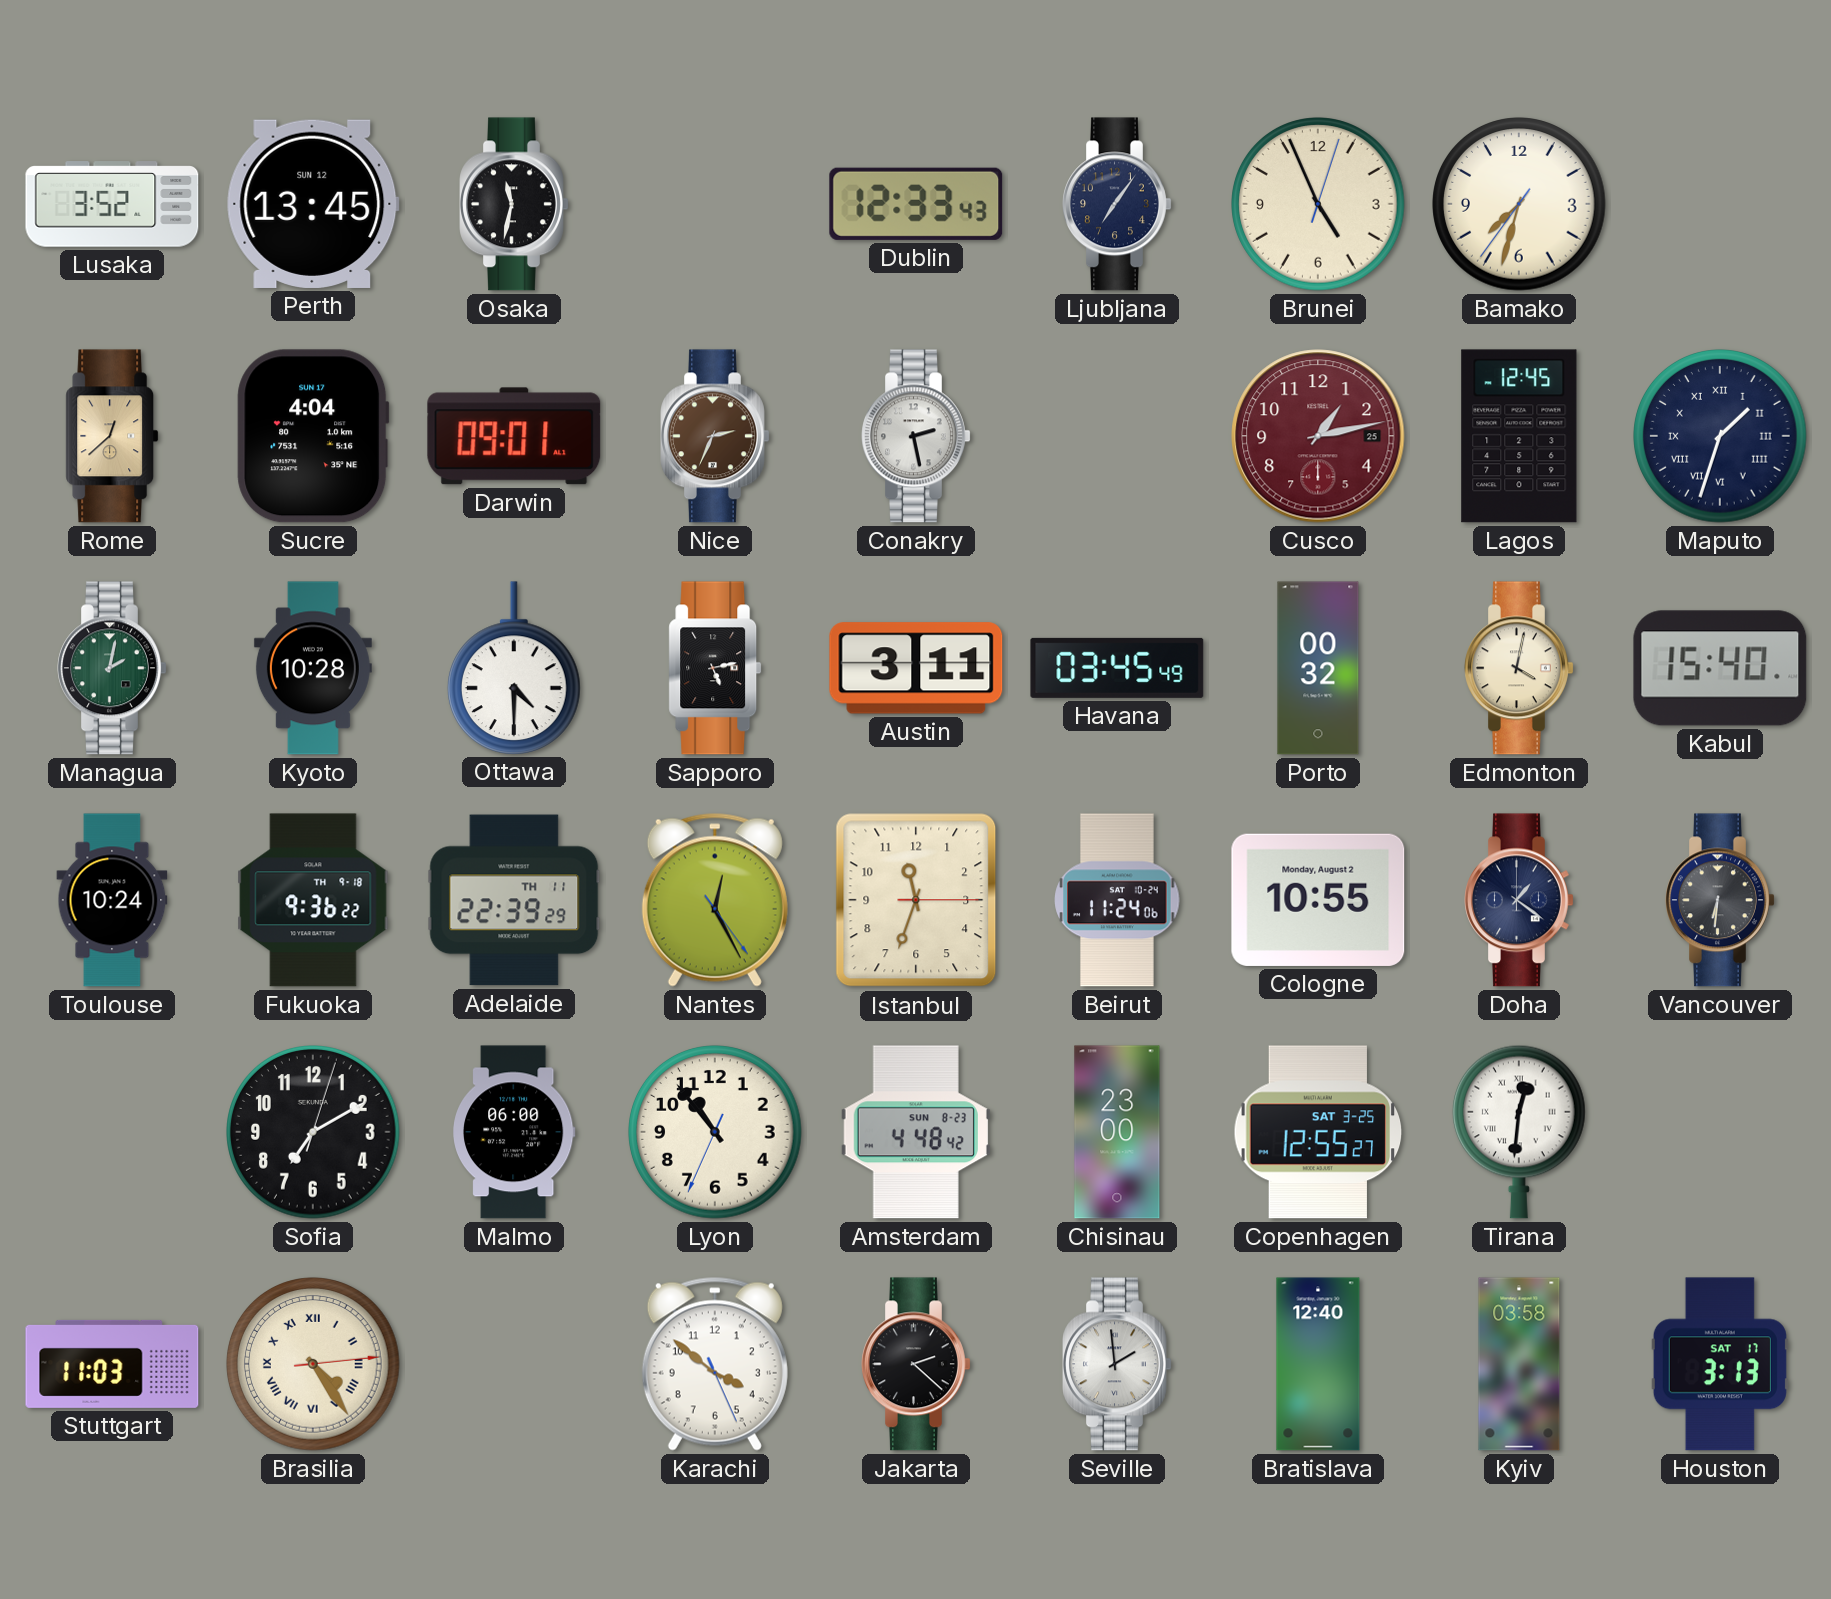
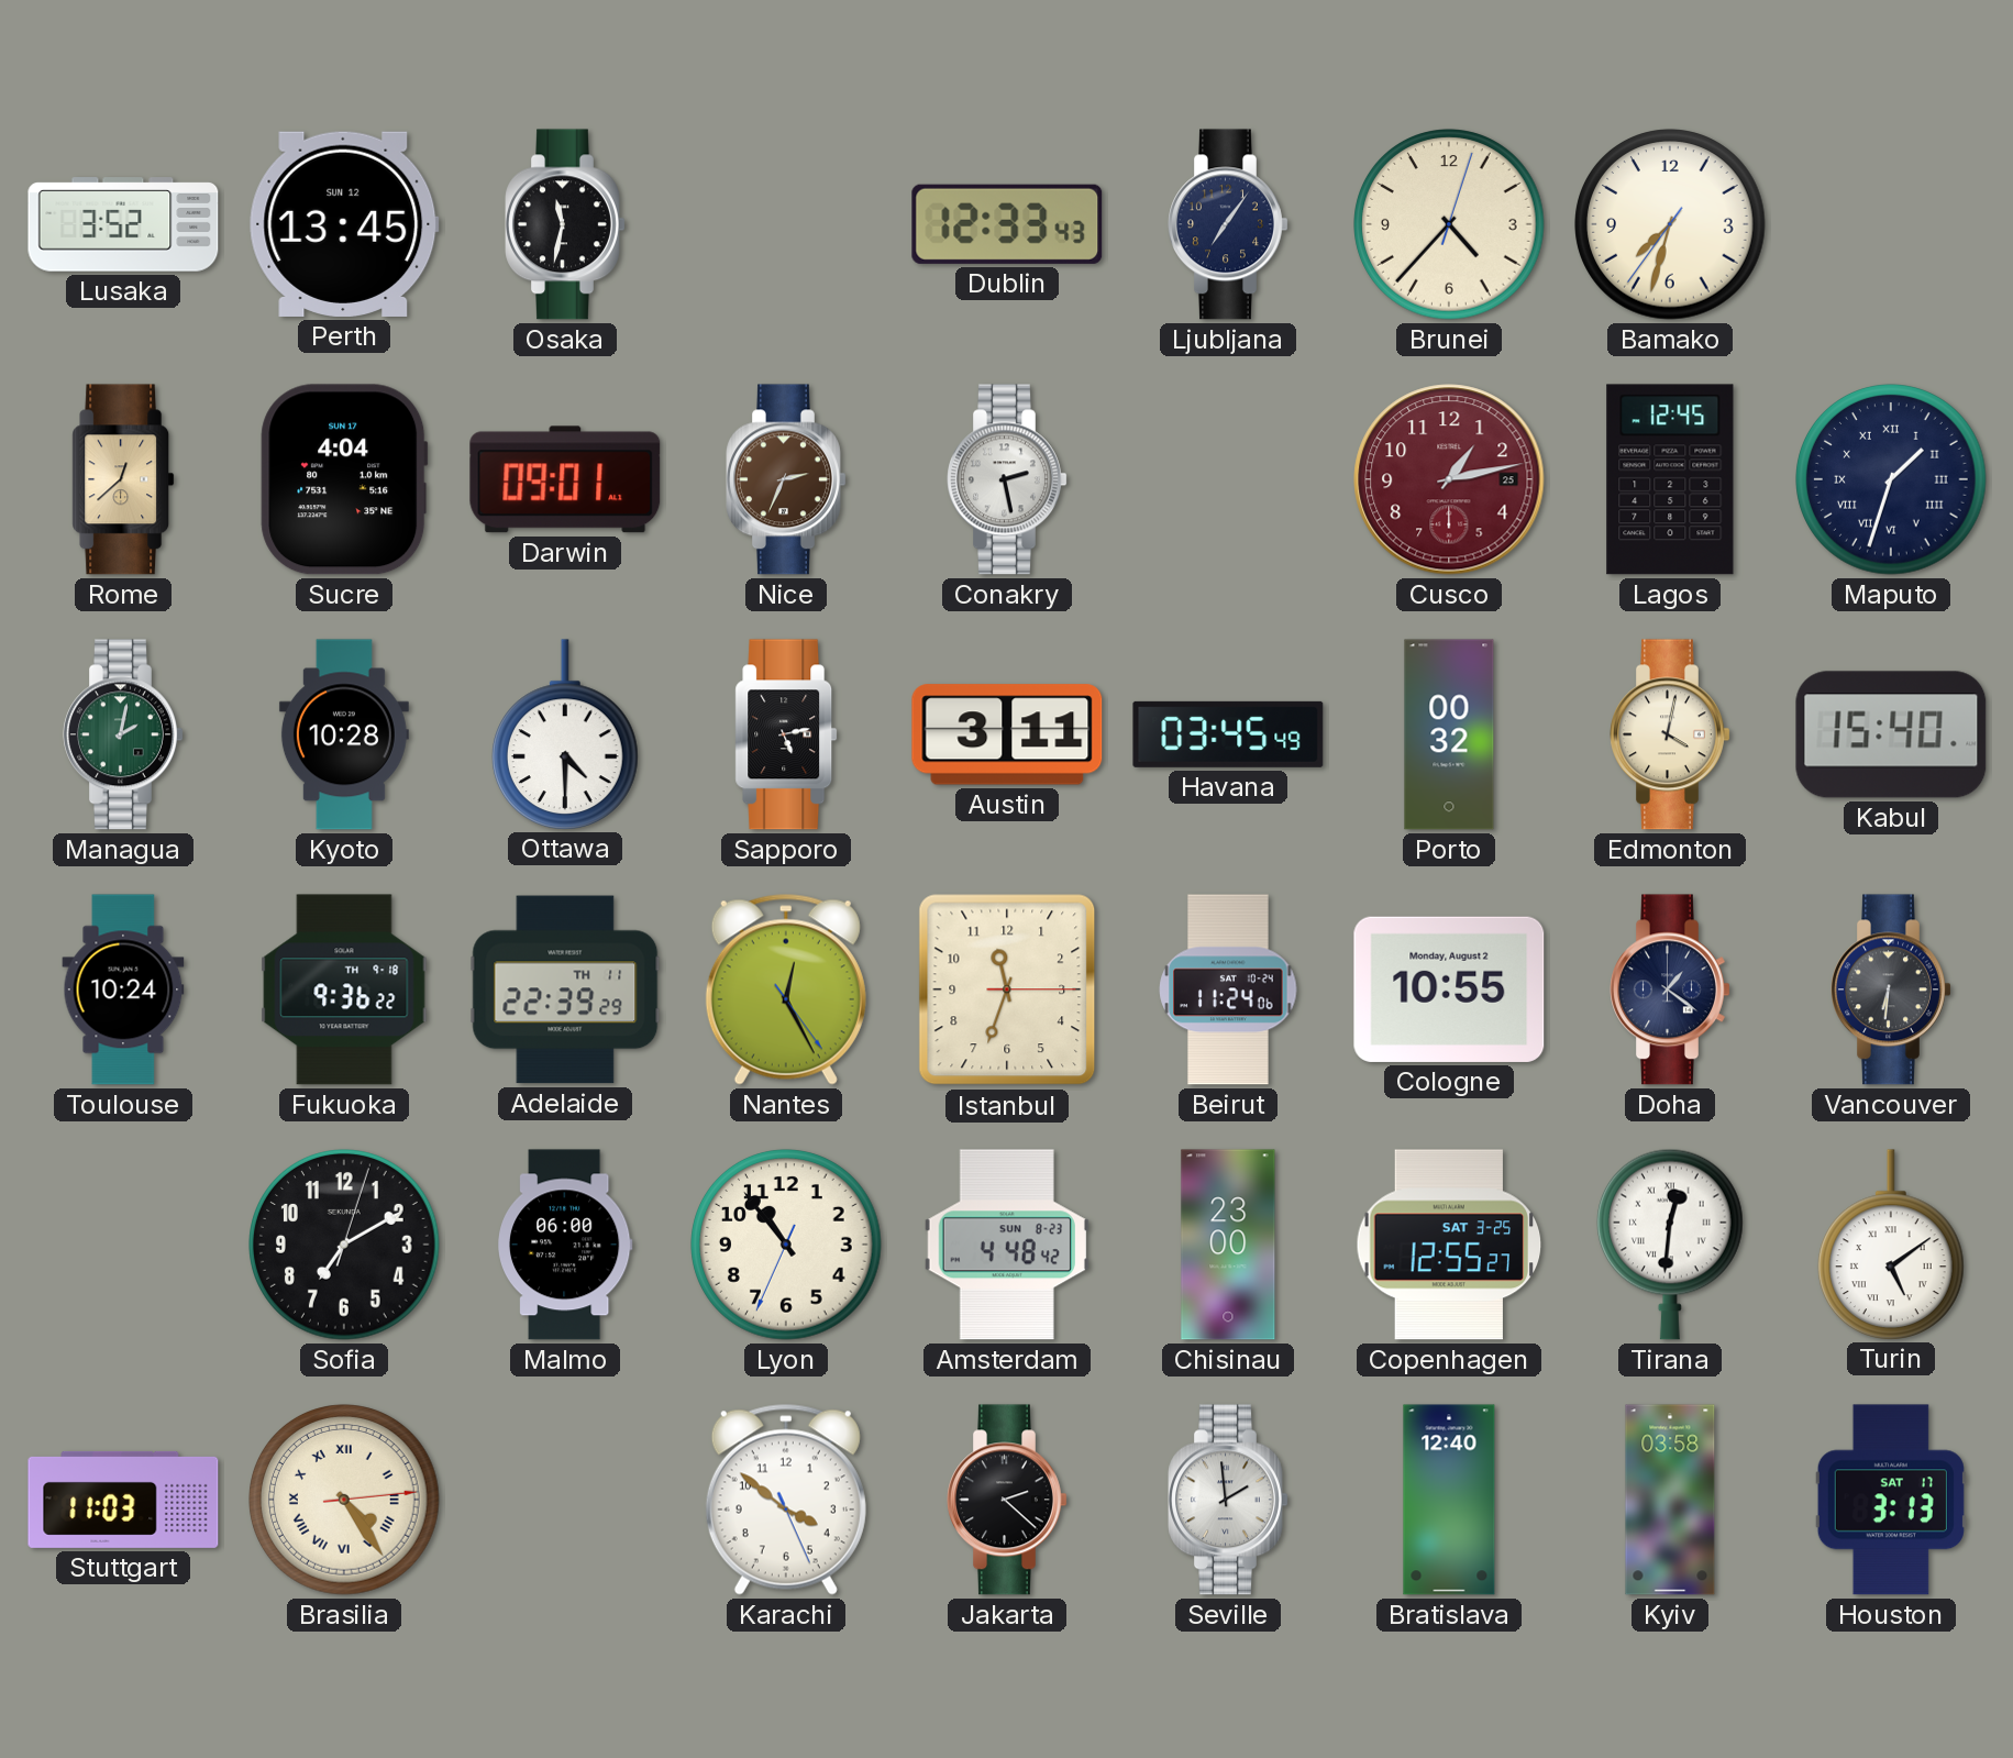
Brunei: 4:56 -> 4:37
Turin: none -> 5:09
